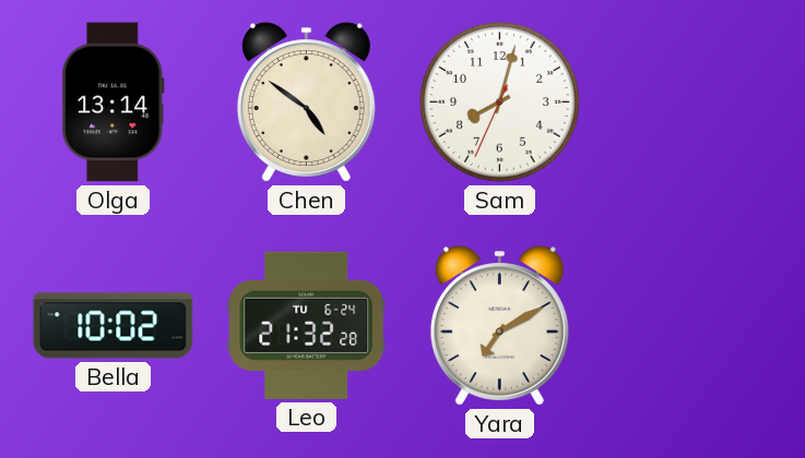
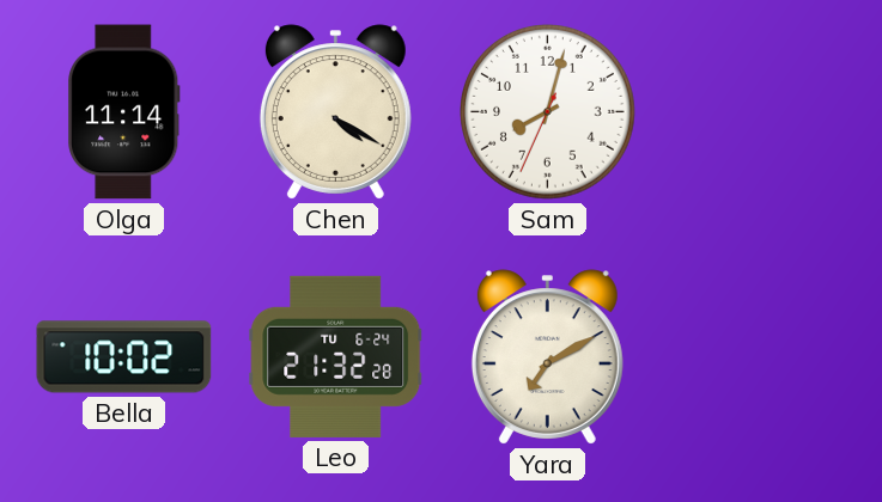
Olga: 13:14 -> 11:14
Chen: 4:51 -> 4:20
